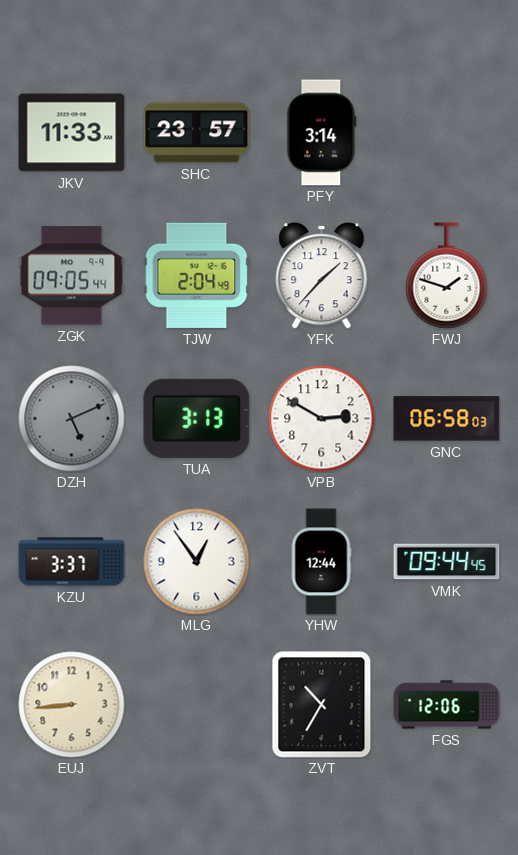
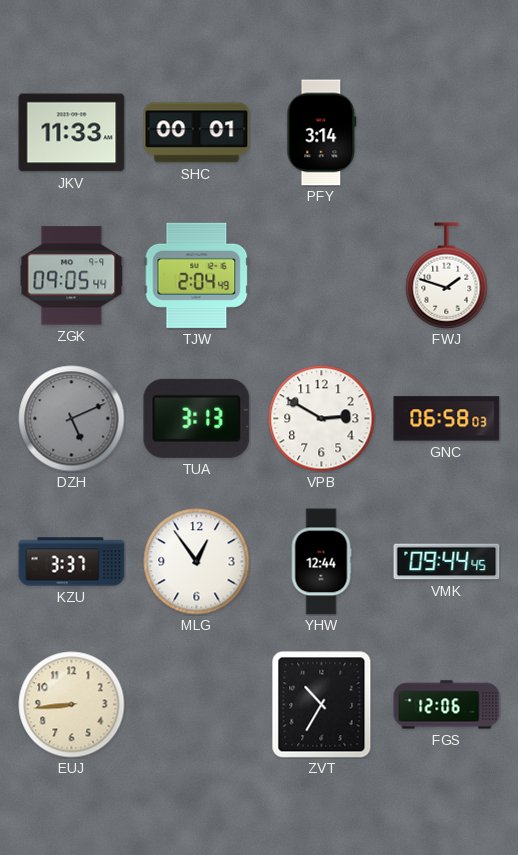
SHC: 23:57 -> 00:01
YFK: 1:37 -> none
